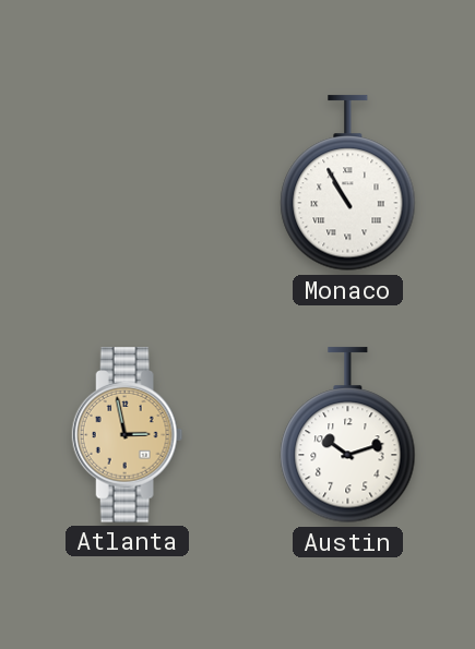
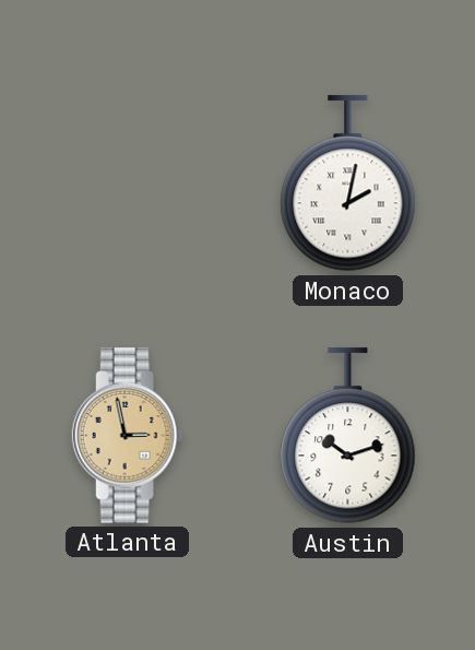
Monaco: 10:55 -> 2:02
